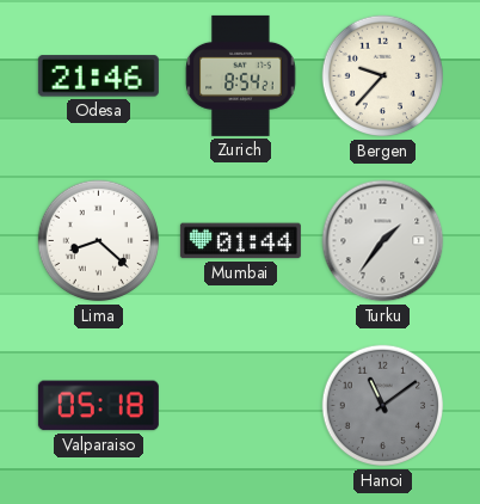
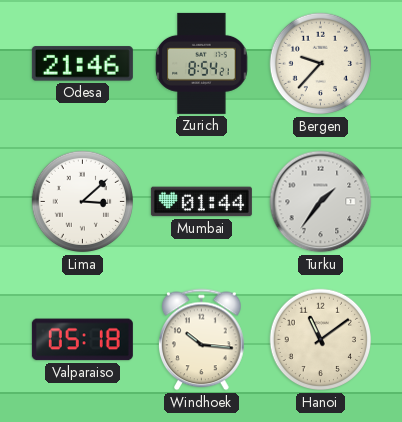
Lima: 8:22 -> 3:08
Windhoek: none -> 10:16
Hanoi dial: grey -> cream
